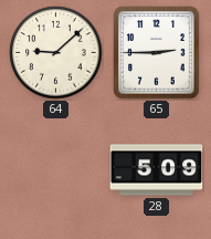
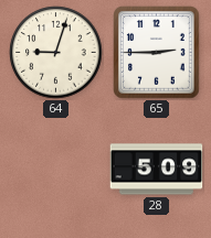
64: 9:08 -> 9:03
